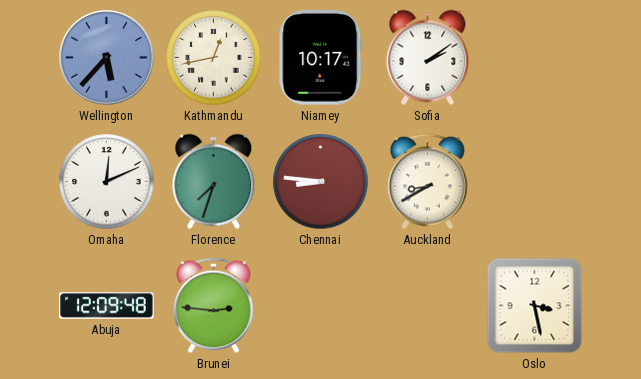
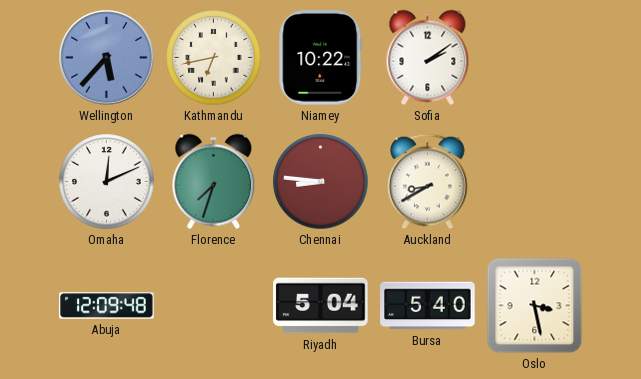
Kathmandu: 12:43 -> 6:43
Niamey: 10:17 -> 10:22
Brunei: 2:46 -> none
Riyadh: none -> 5:04
Bursa: none -> 5:40
